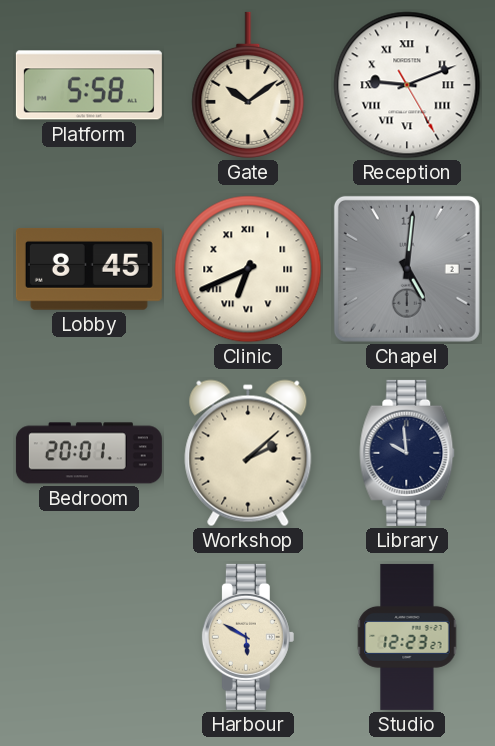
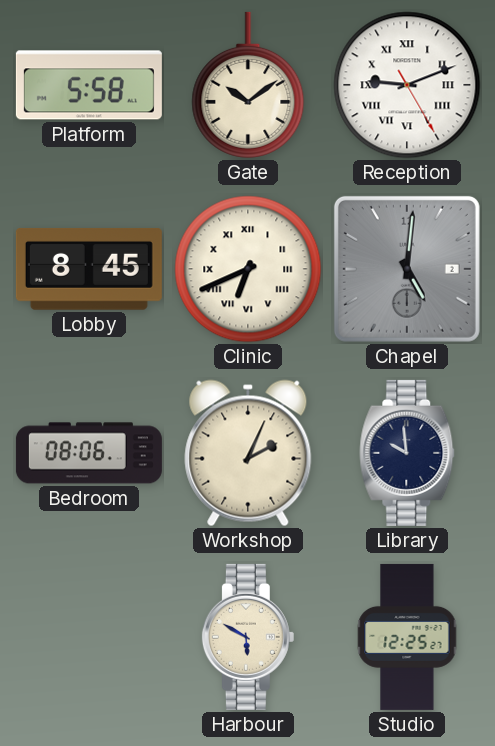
Bedroom: 20:01 -> 08:06
Workshop: 2:08 -> 2:04
Studio: 12:23 -> 12:25
